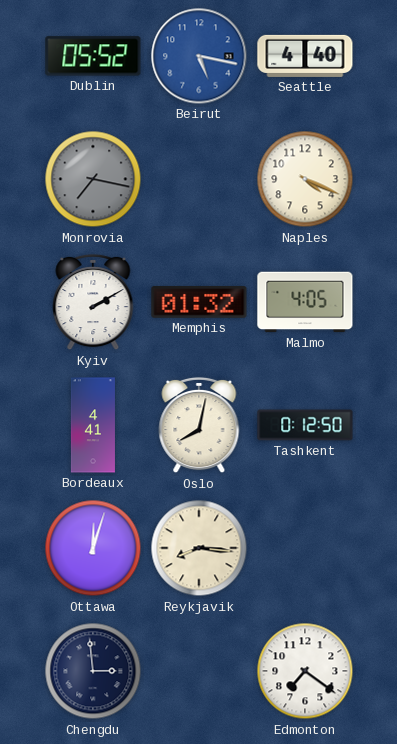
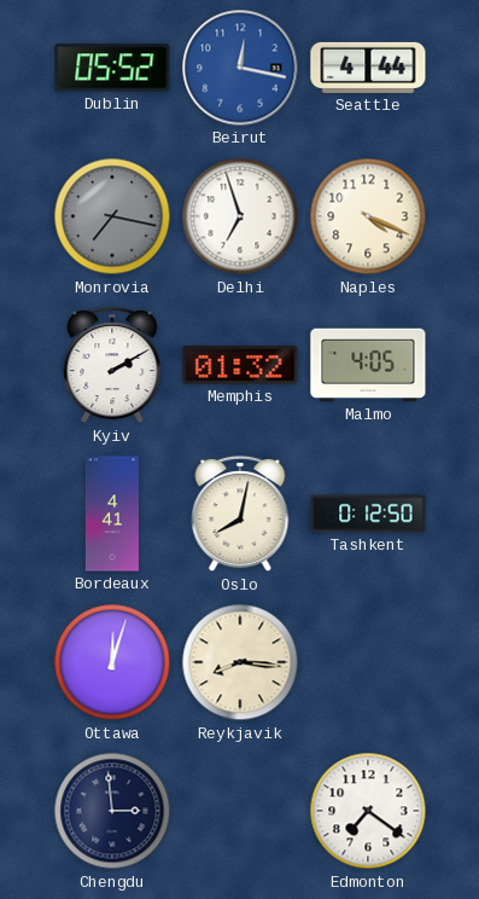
Beirut: 5:17 -> 12:17
Seattle: 4:40 -> 4:44
Delhi: none -> 6:57
